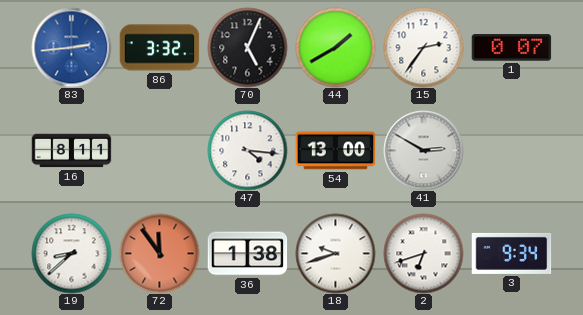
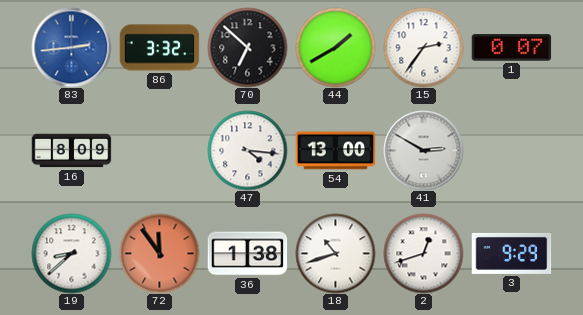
70: 5:04 -> 6:52
16: 8:11 -> 8:09
18: 9:42 -> 10:42
2: 6:42 -> 12:42
3: 9:34 -> 9:29
